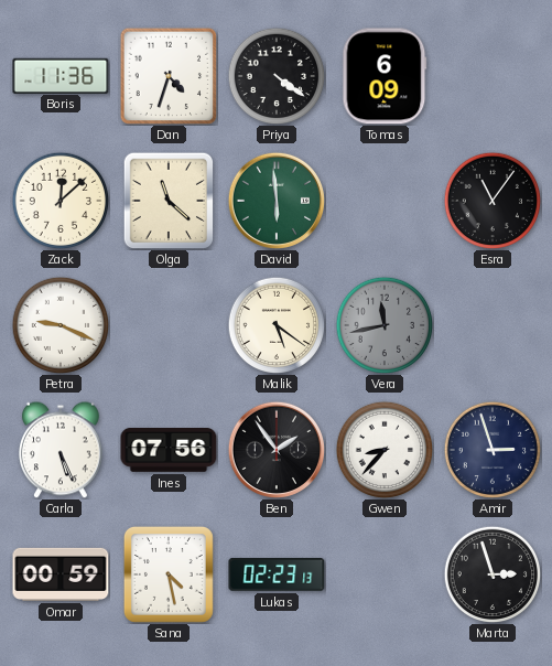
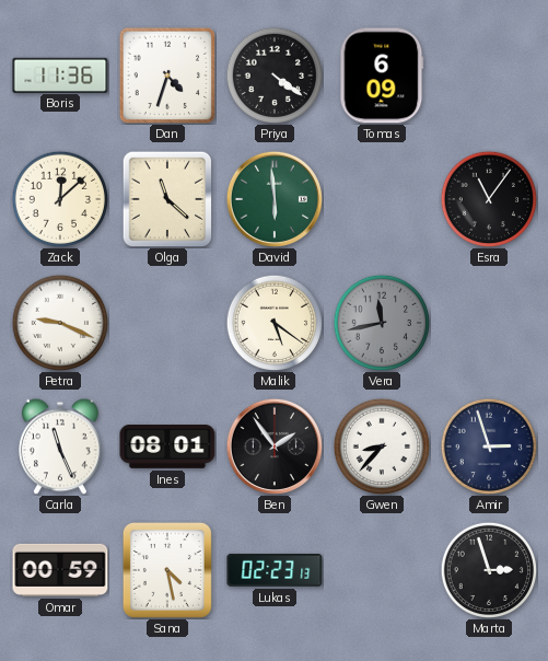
Carla: 5:26 -> 11:26
Ines: 07:56 -> 08:01
